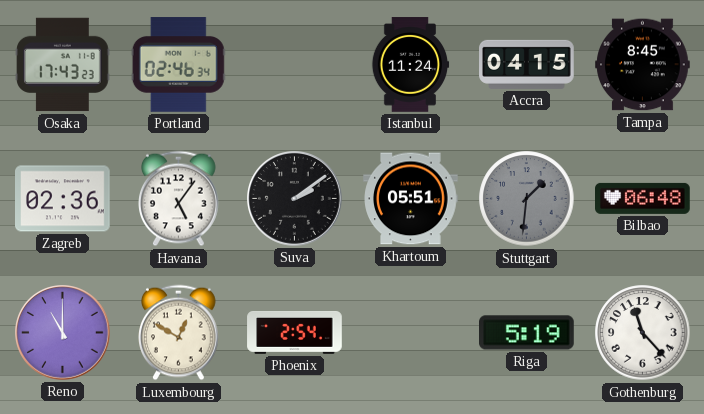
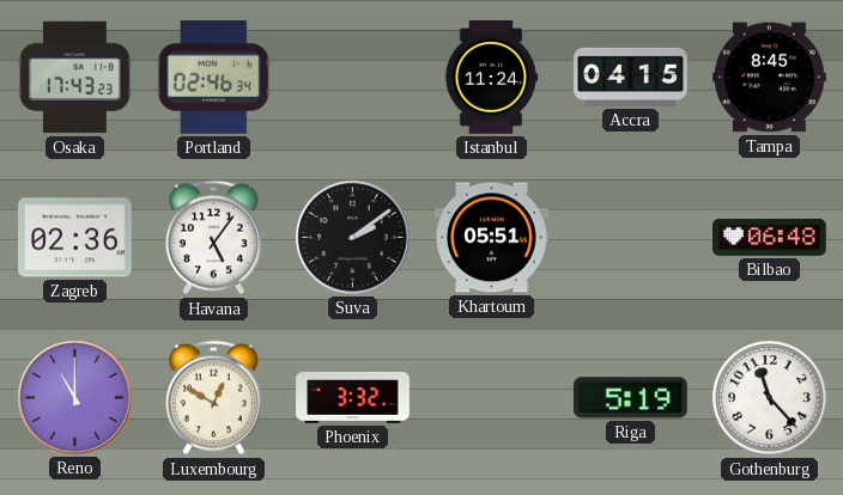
Stuttgart: 1:31 -> none
Phoenix: 2:54 -> 3:32
